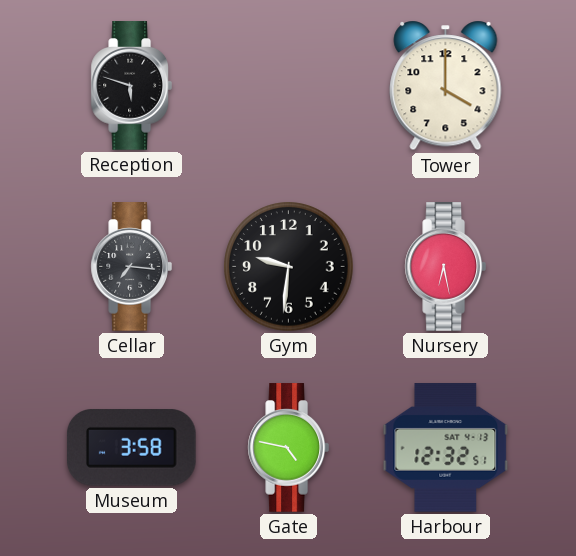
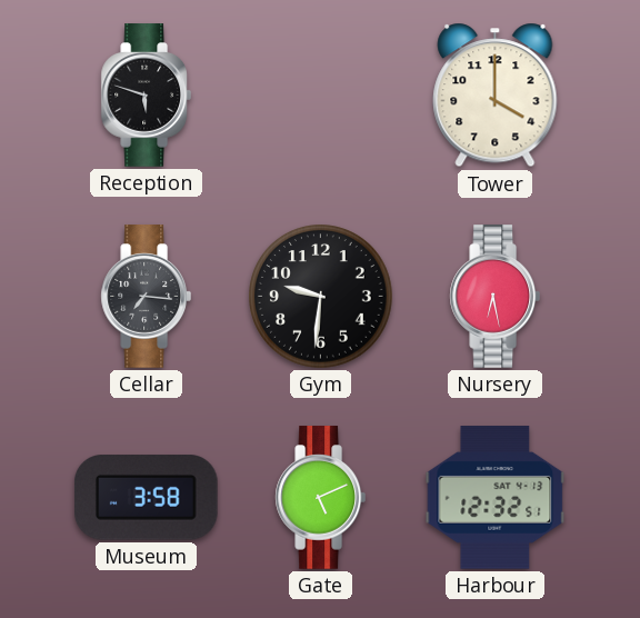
Gate: 4:47 -> 5:11
